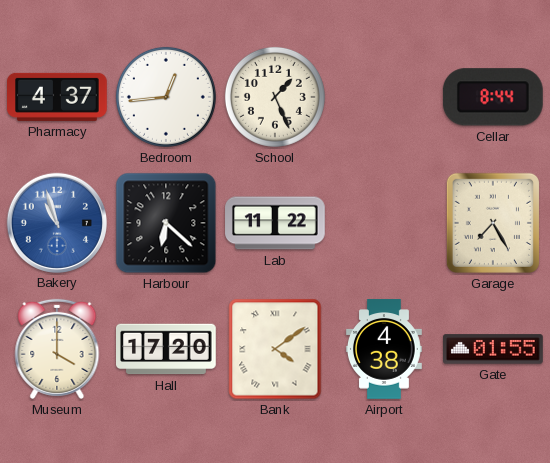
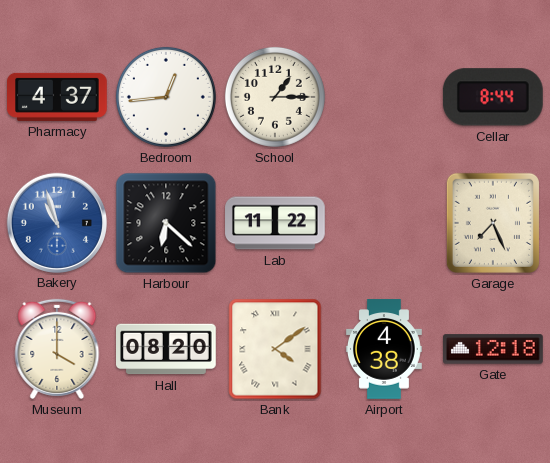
School: 1:26 -> 1:15
Garage: 7:25 -> 7:26
Hall: 17:20 -> 08:20
Gate: 01:55 -> 12:18
